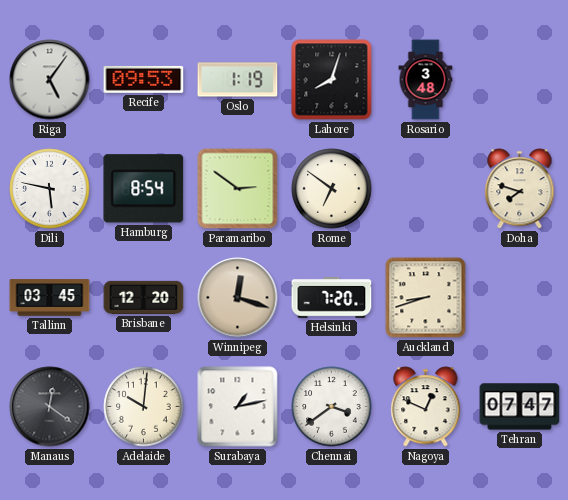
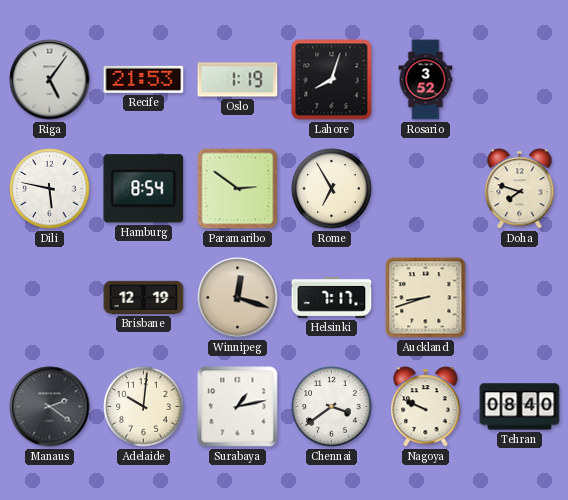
Recife: 09:53 -> 21:53
Rosario: 3:48 -> 3:52
Rome: 6:51 -> 6:55
Tallinn: 03:45 -> none
Brisbane: 12:20 -> 12:19
Helsinki: 7:20 -> 7:17
Manaus: 12:21 -> 2:21
Nagoya: 12:49 -> 9:49
Tehran: 07:47 -> 08:40
